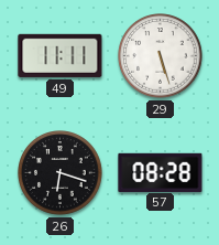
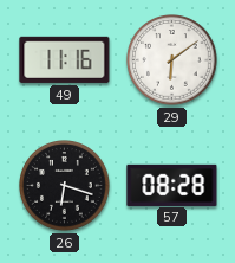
49: 11:11 -> 11:16
29: 5:27 -> 6:09
